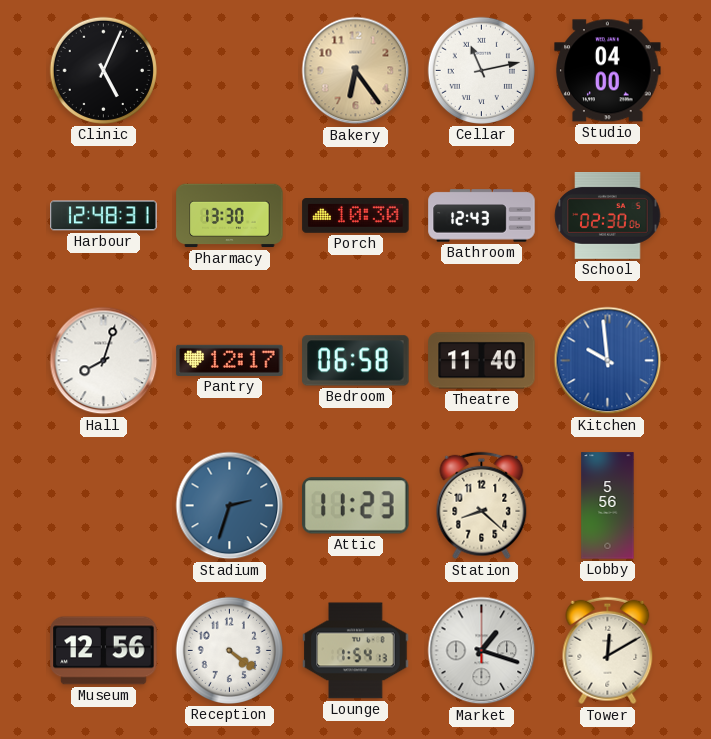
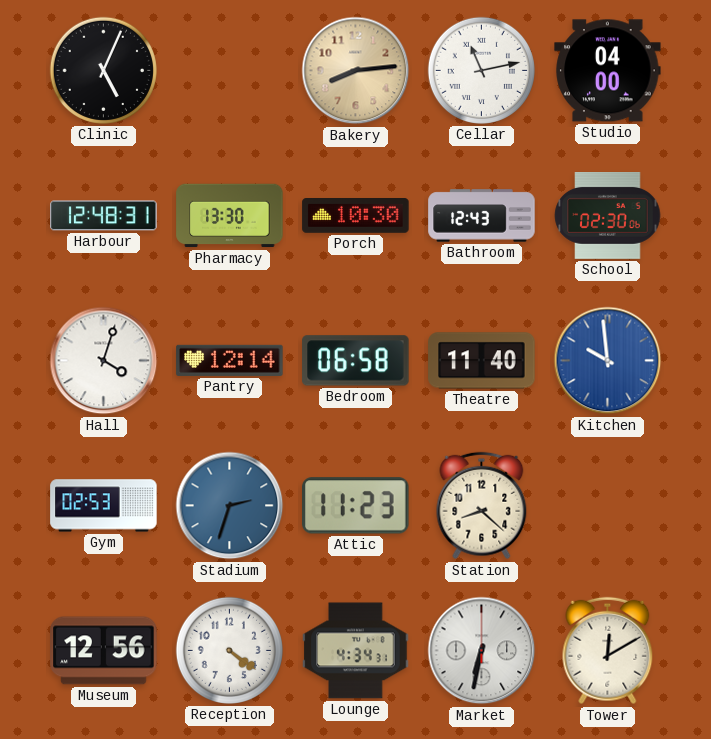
Bakery: 6:24 -> 8:14
Hall: 8:03 -> 4:03
Pantry: 12:17 -> 12:14
Gym: none -> 02:53
Lobby: 5:56 -> none
Lounge: 1:54 -> 4:34
Market: 1:18 -> 6:32
